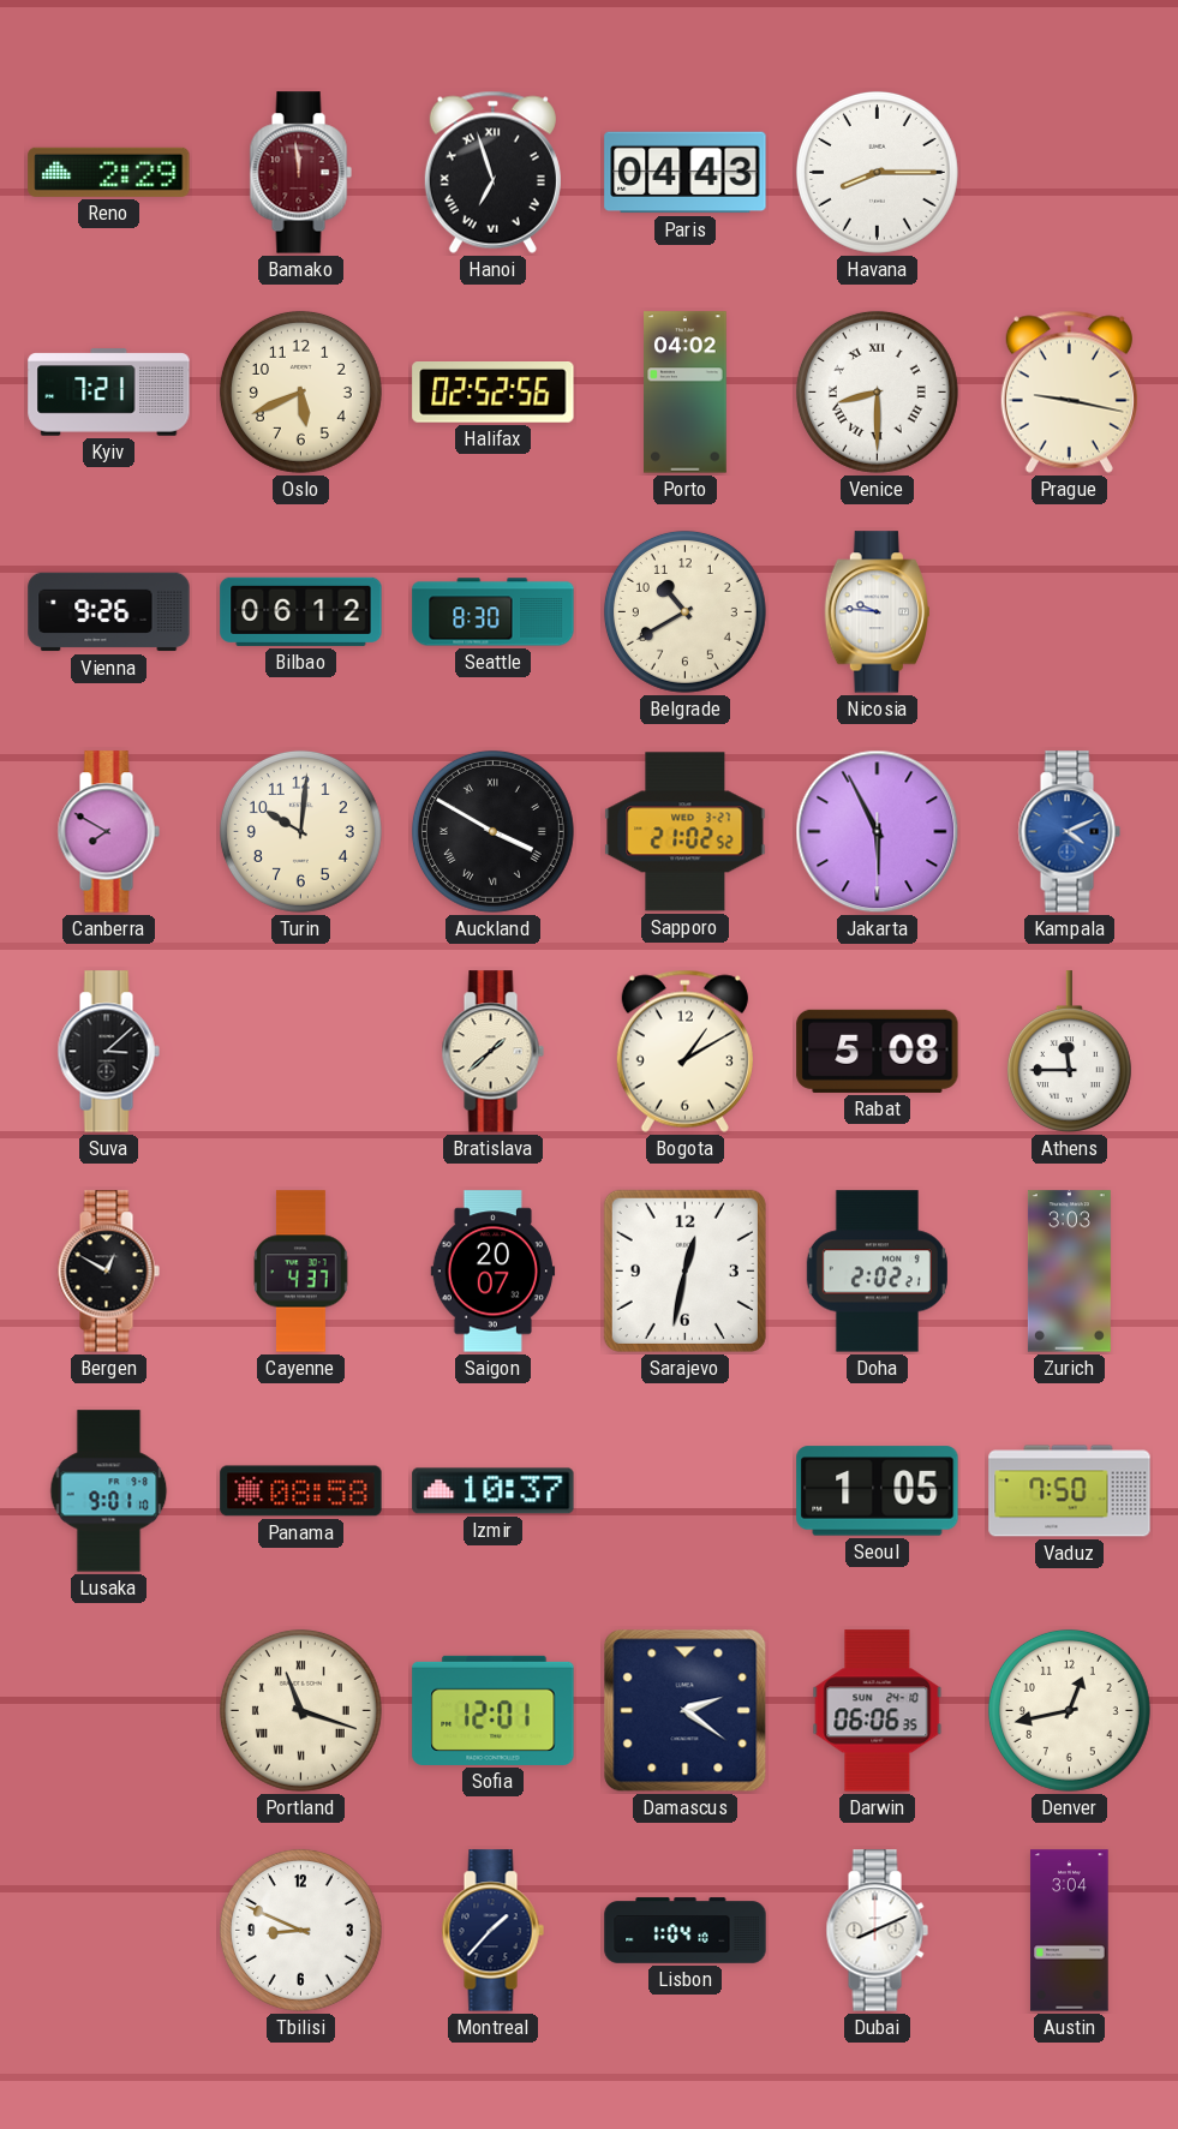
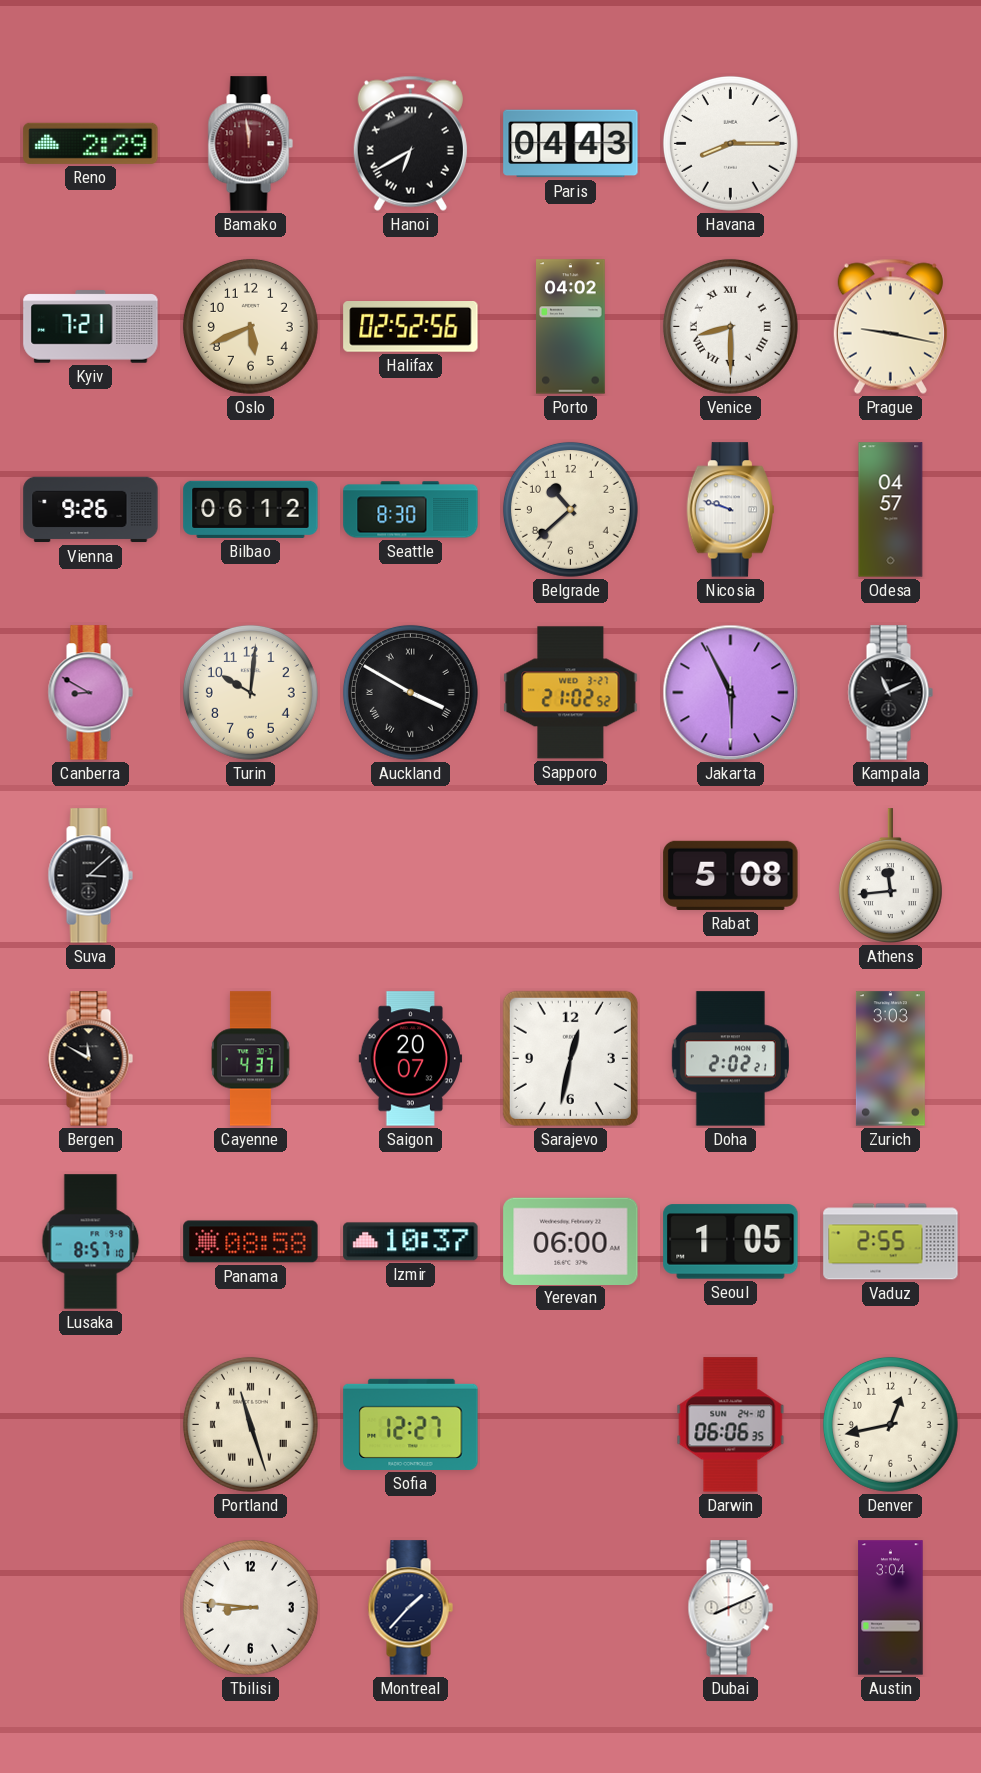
Hanoi: 6:57 -> 6:40
Belgrade: 10:40 -> 10:38
Nicosia: 9:46 -> 9:48
Odesa: none -> 04:57
Canberra: 7:50 -> 8:50
Kampala: 4:11 -> 11:11
Kampala dial: blue -> black
Bratislava: 1:38 -> none
Bogota: 1:10 -> none
Athens: 11:45 -> 11:44
Bergen: 12:50 -> 11:50
Lusaka: 9:01 -> 8:57
Yerevan: none -> 06:00
Vaduz: 7:50 -> 2:55
Portland: 11:18 -> 11:27
Sofia: 12:01 -> 12:27
Damascus: 2:21 -> none
Tbilisi: 8:49 -> 8:46
Lisbon: 1:04 -> none
